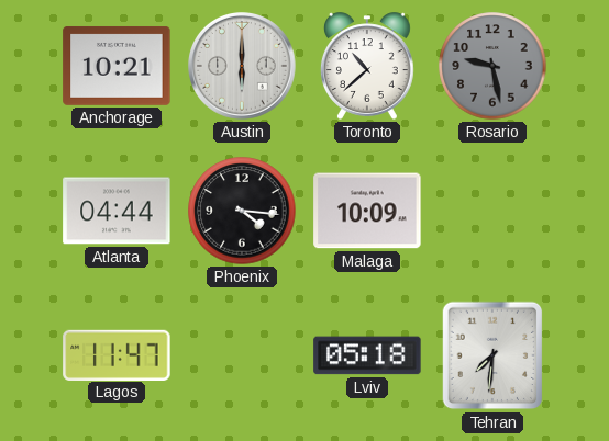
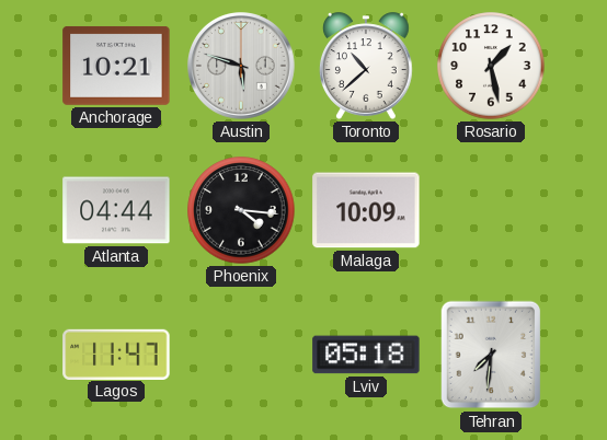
Austin: 6:00 -> 5:48
Rosario: 9:28 -> 1:28
Rosario dial: grey -> white
